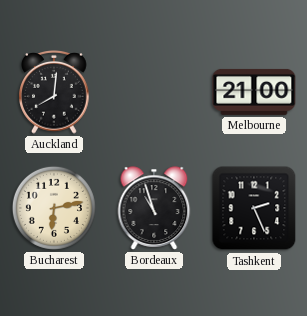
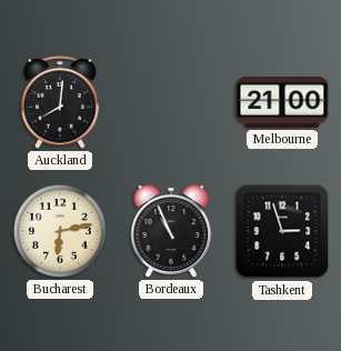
Bordeaux: 10:57 -> 10:56
Tashkent: 2:26 -> 2:57
